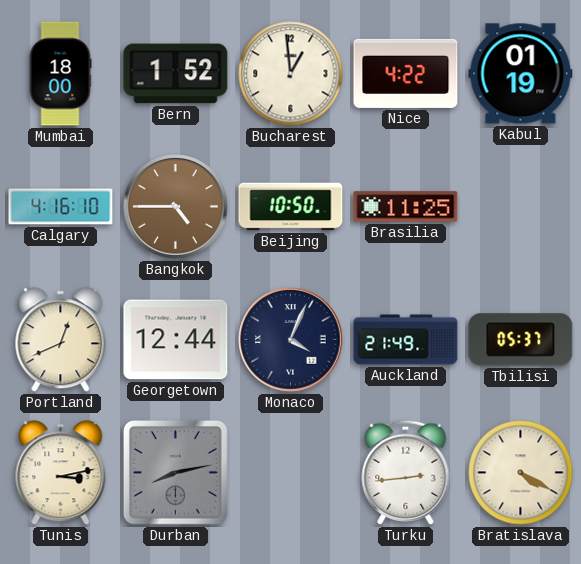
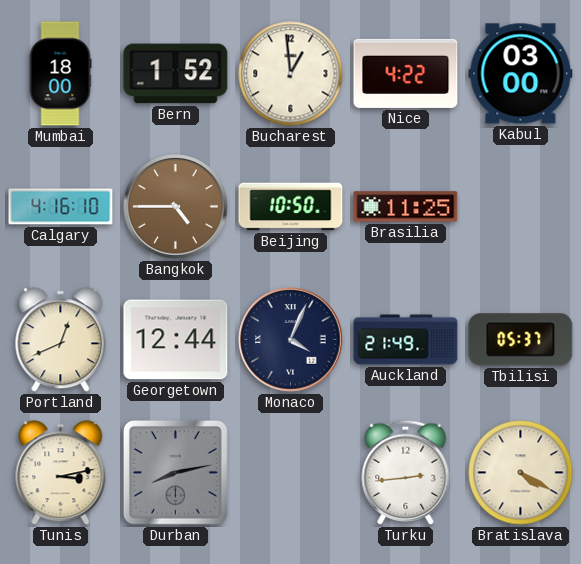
Kabul: 01:19 -> 03:00
